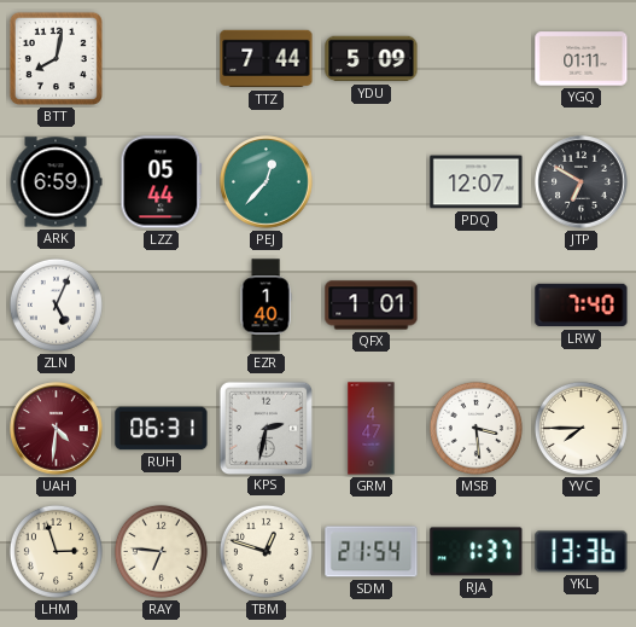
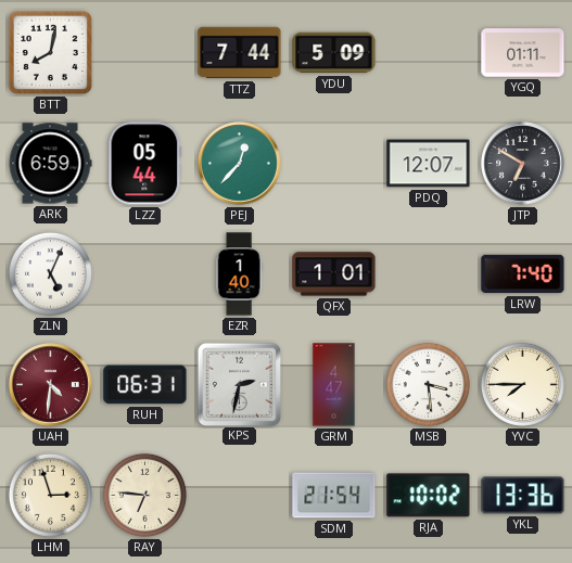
TBM: 12:48 -> none
RJA: 1:37 -> 10:02
